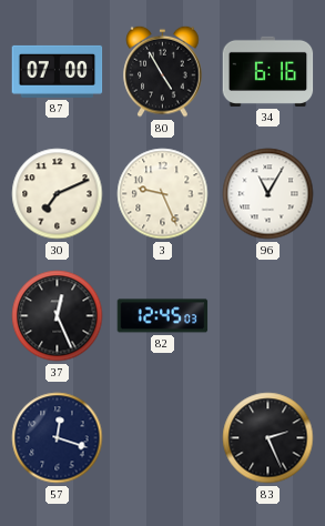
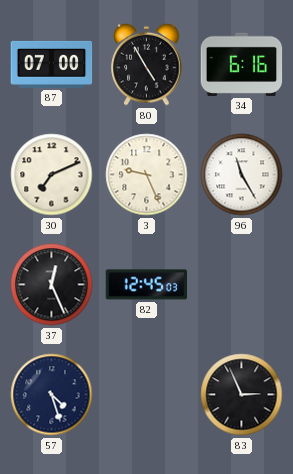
96: 11:05 -> 11:25
57: 12:18 -> 4:27
83: 2:26 -> 2:56
